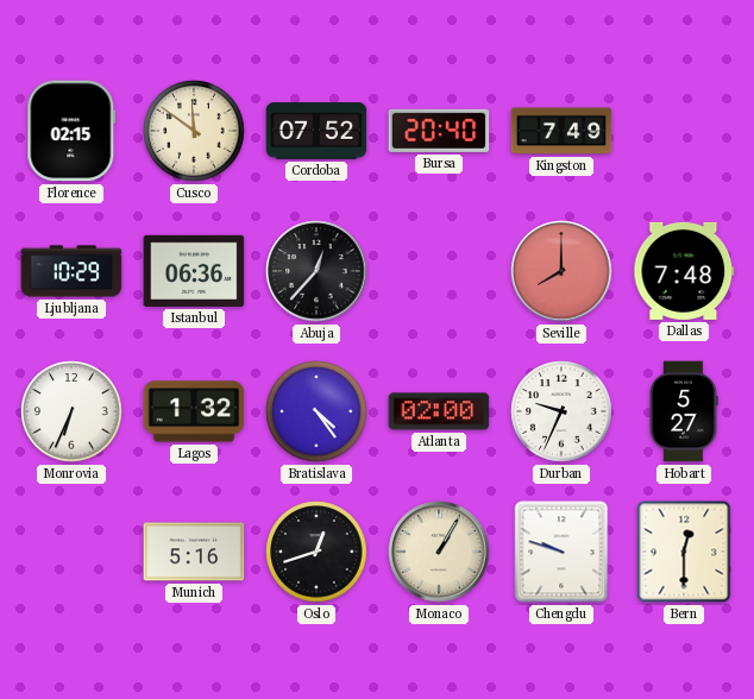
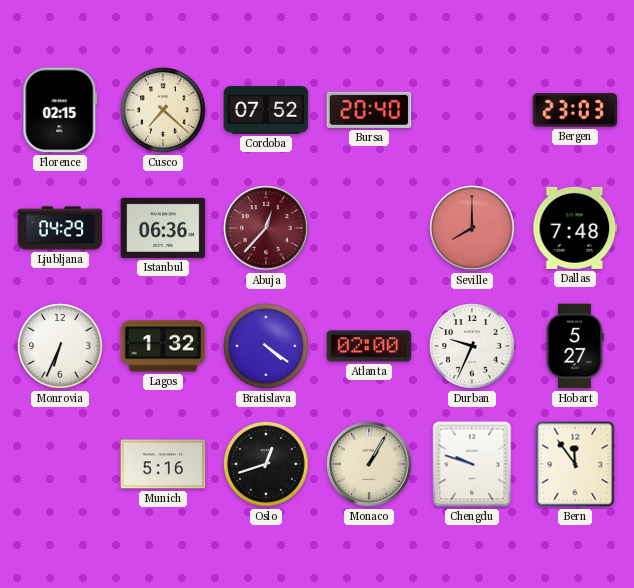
Cusco: 11:51 -> 7:22
Kingston: 7:49 -> none
Bergen: none -> 23:03
Ljubljana: 10:29 -> 04:29
Abuja dial: black -> burgundy
Bratislava: 4:24 -> 4:21
Bern: 12:30 -> 11:54
